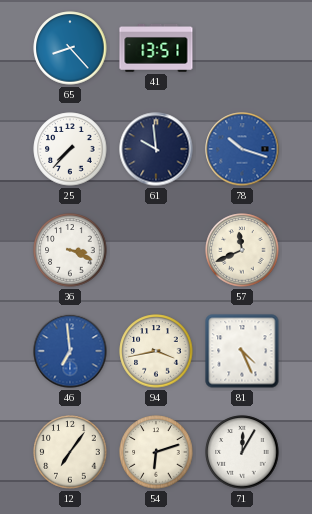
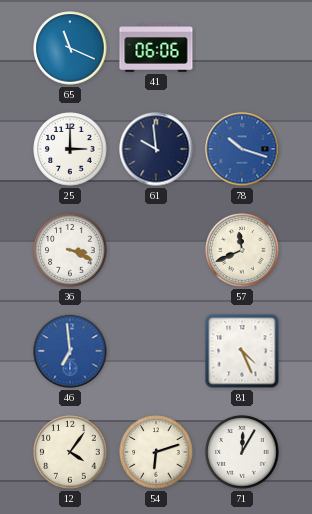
65: 8:23 -> 11:19
41: 13:51 -> 06:06
25: 7:37 -> 3:00
94: 3:43 -> none
12: 7:06 -> 4:06
